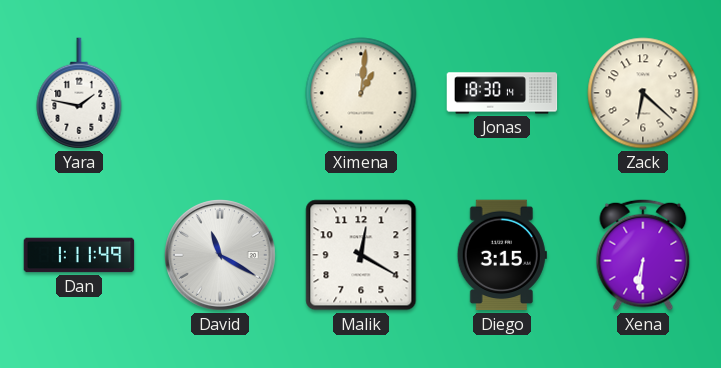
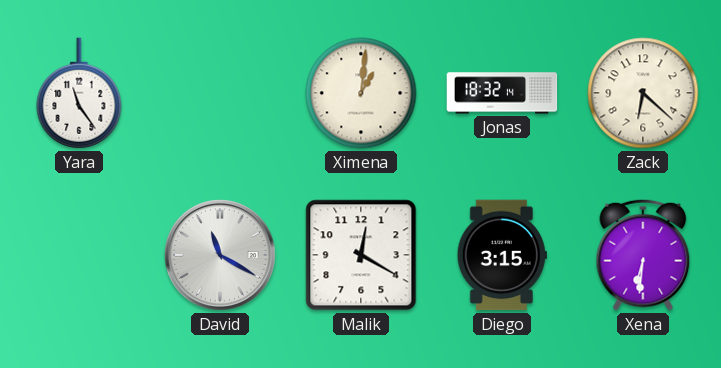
Yara: 1:47 -> 11:24
Jonas: 18:30 -> 18:32
Dan: 1:11 -> none
